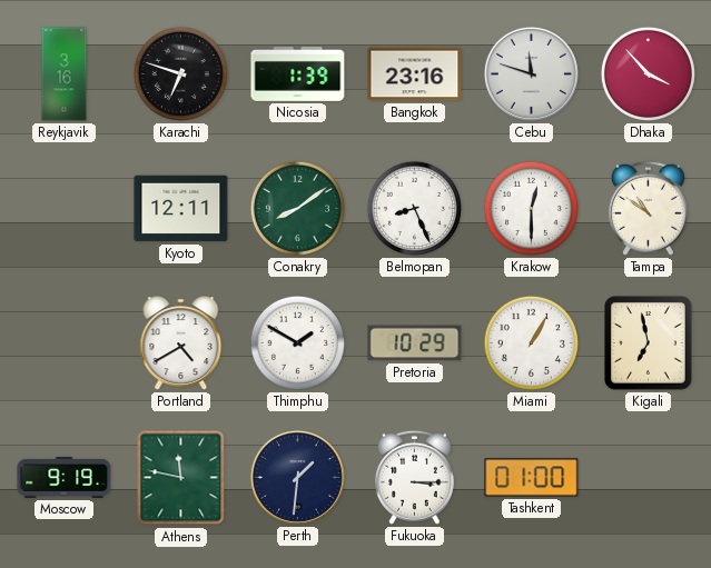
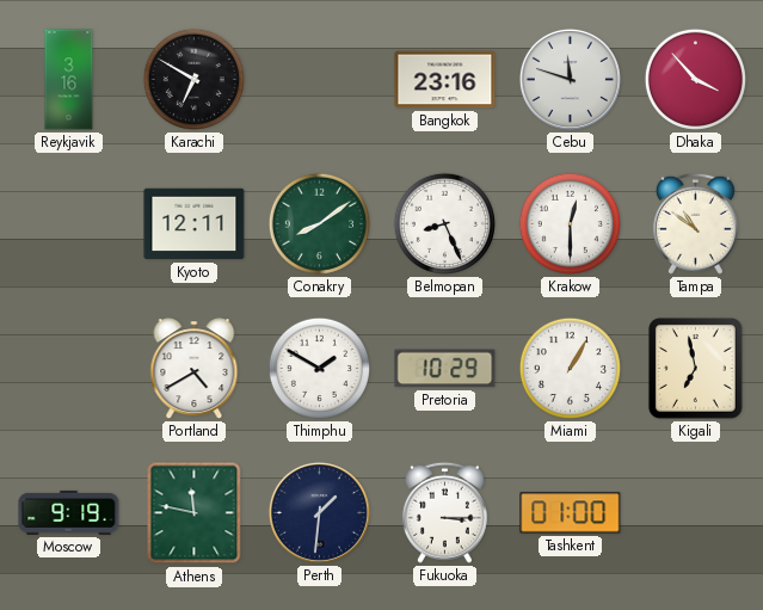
Karachi: 6:48 -> 6:50
Nicosia: 1:39 -> none
